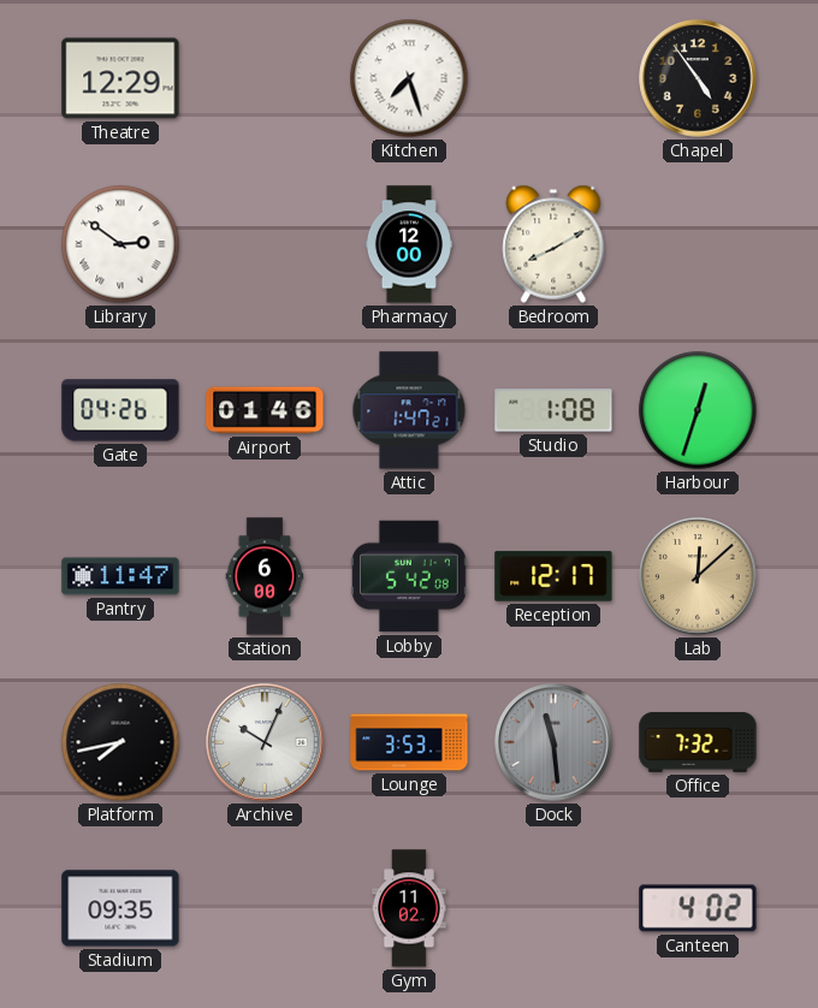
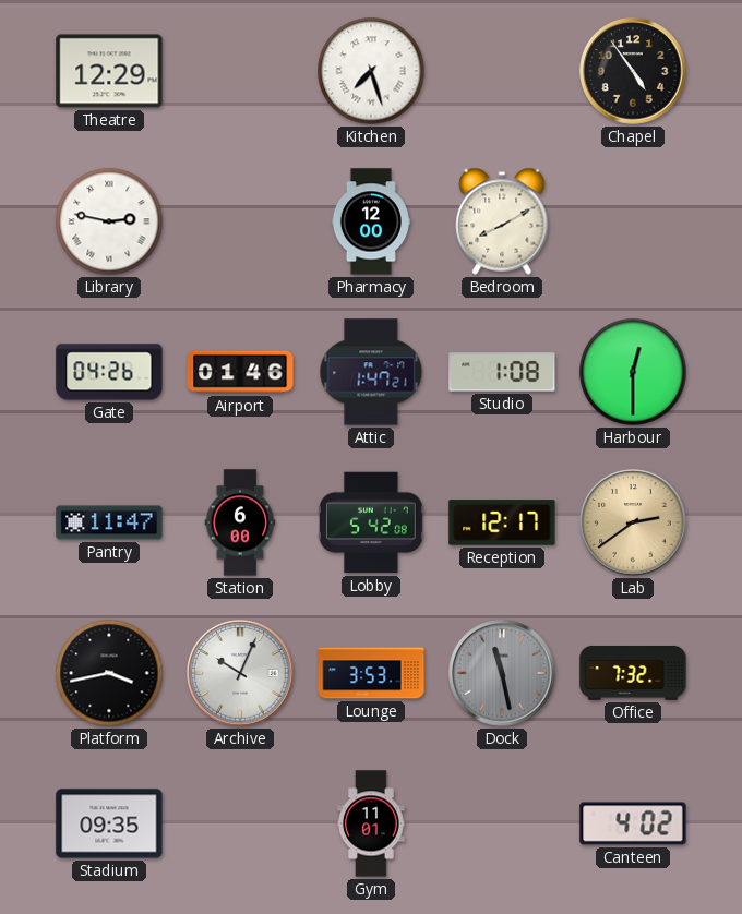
Library: 2:51 -> 2:47
Harbour: 12:33 -> 12:30
Lab: 12:08 -> 2:39
Platform: 7:43 -> 3:43
Dock: 11:29 -> 11:28
Gym: 11:02 -> 11:01
